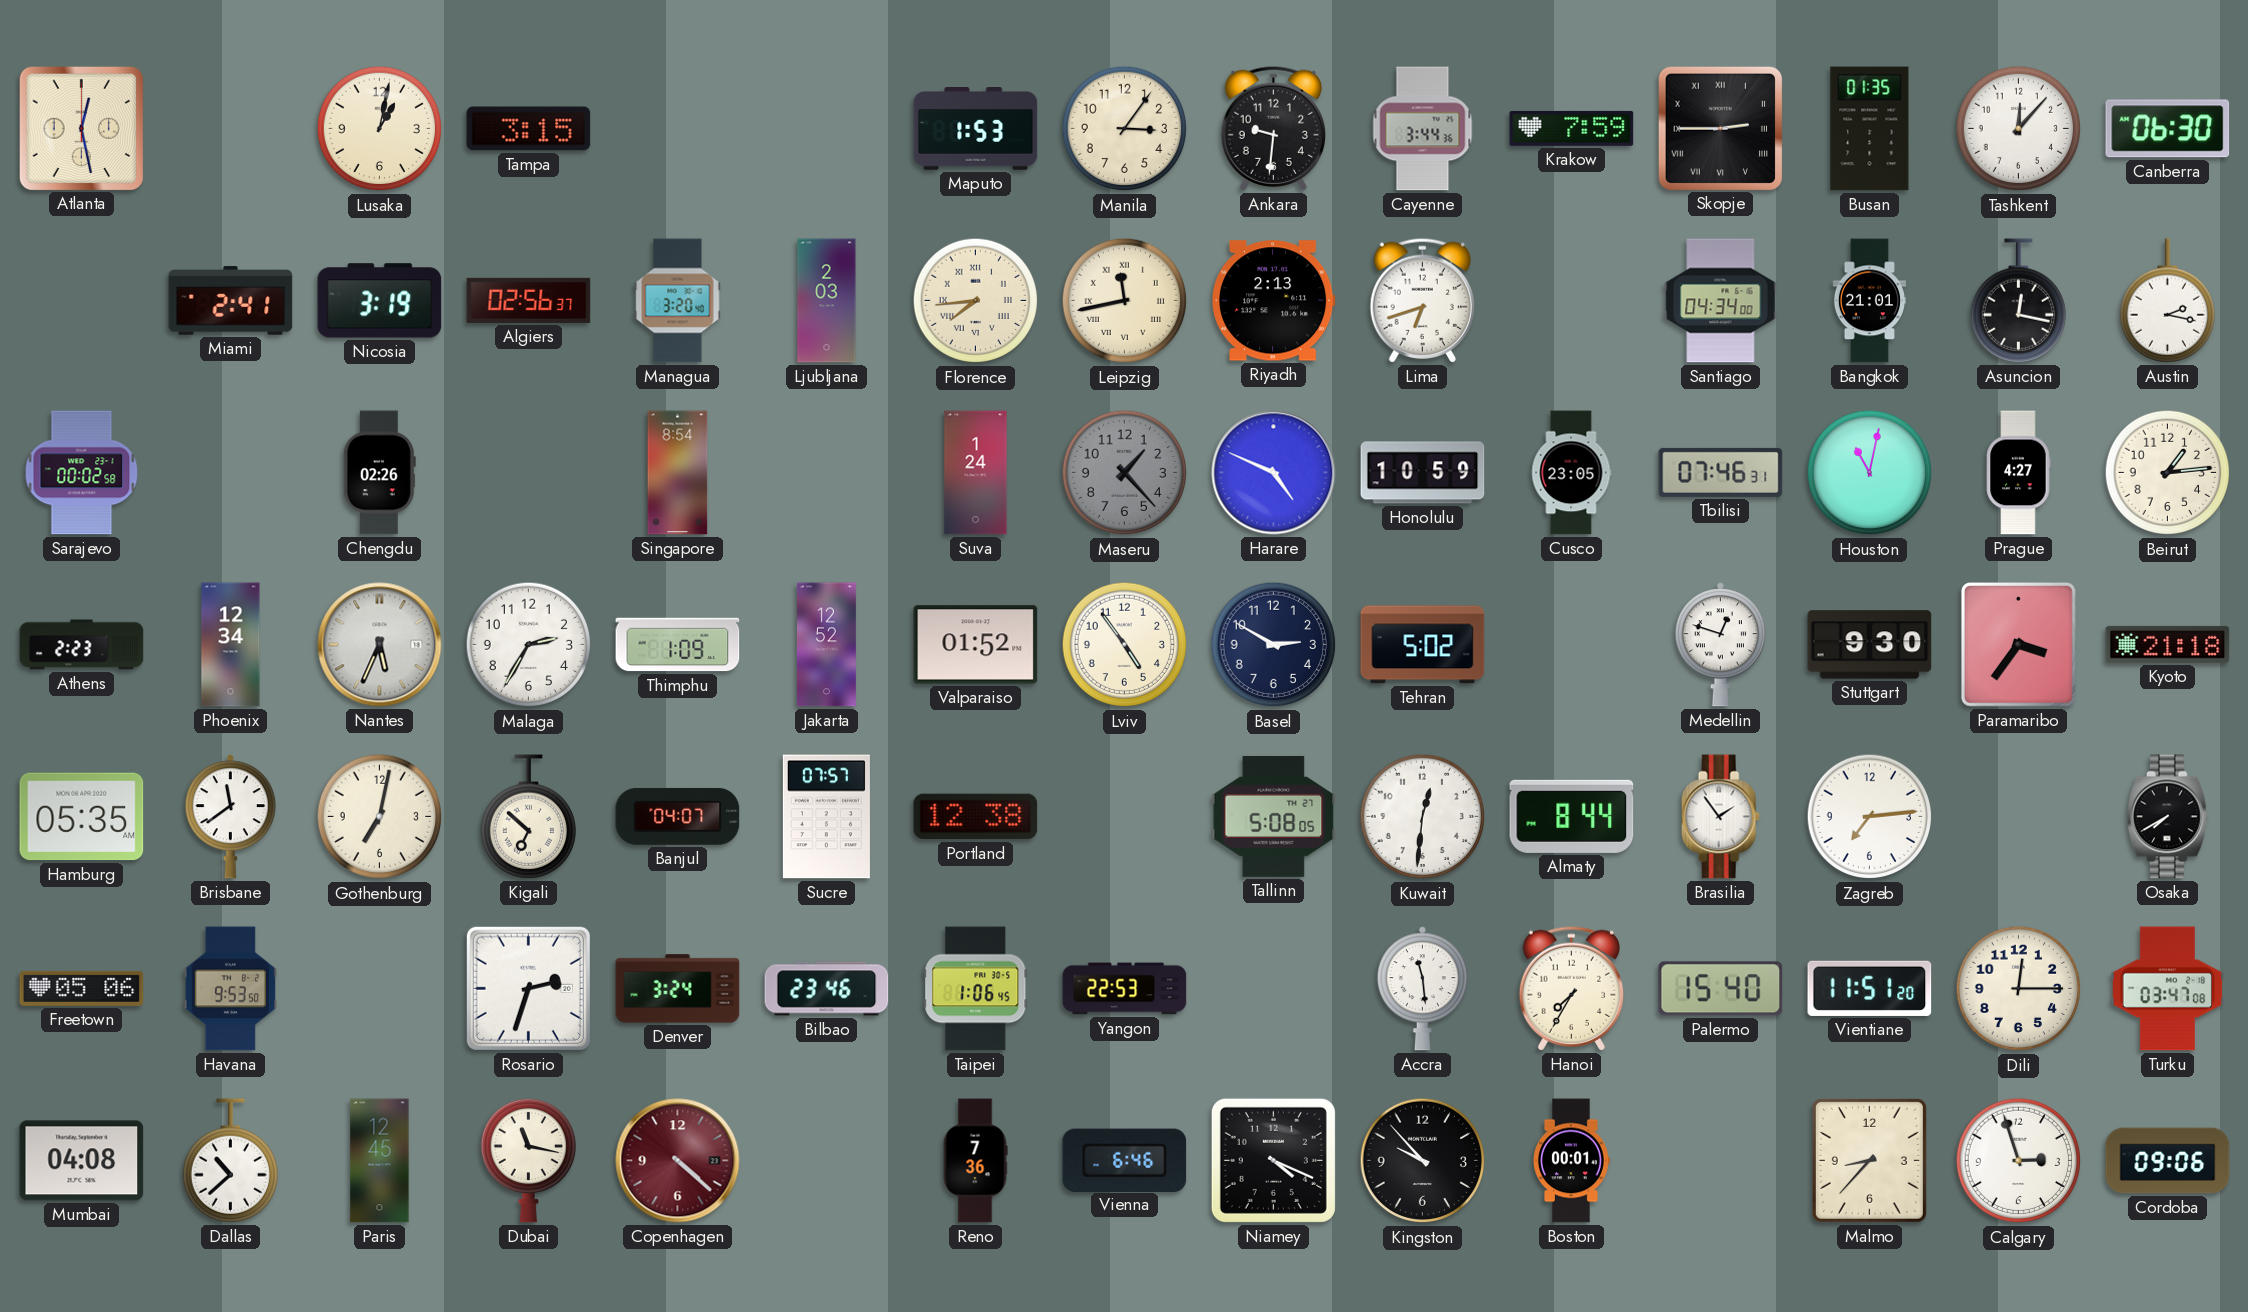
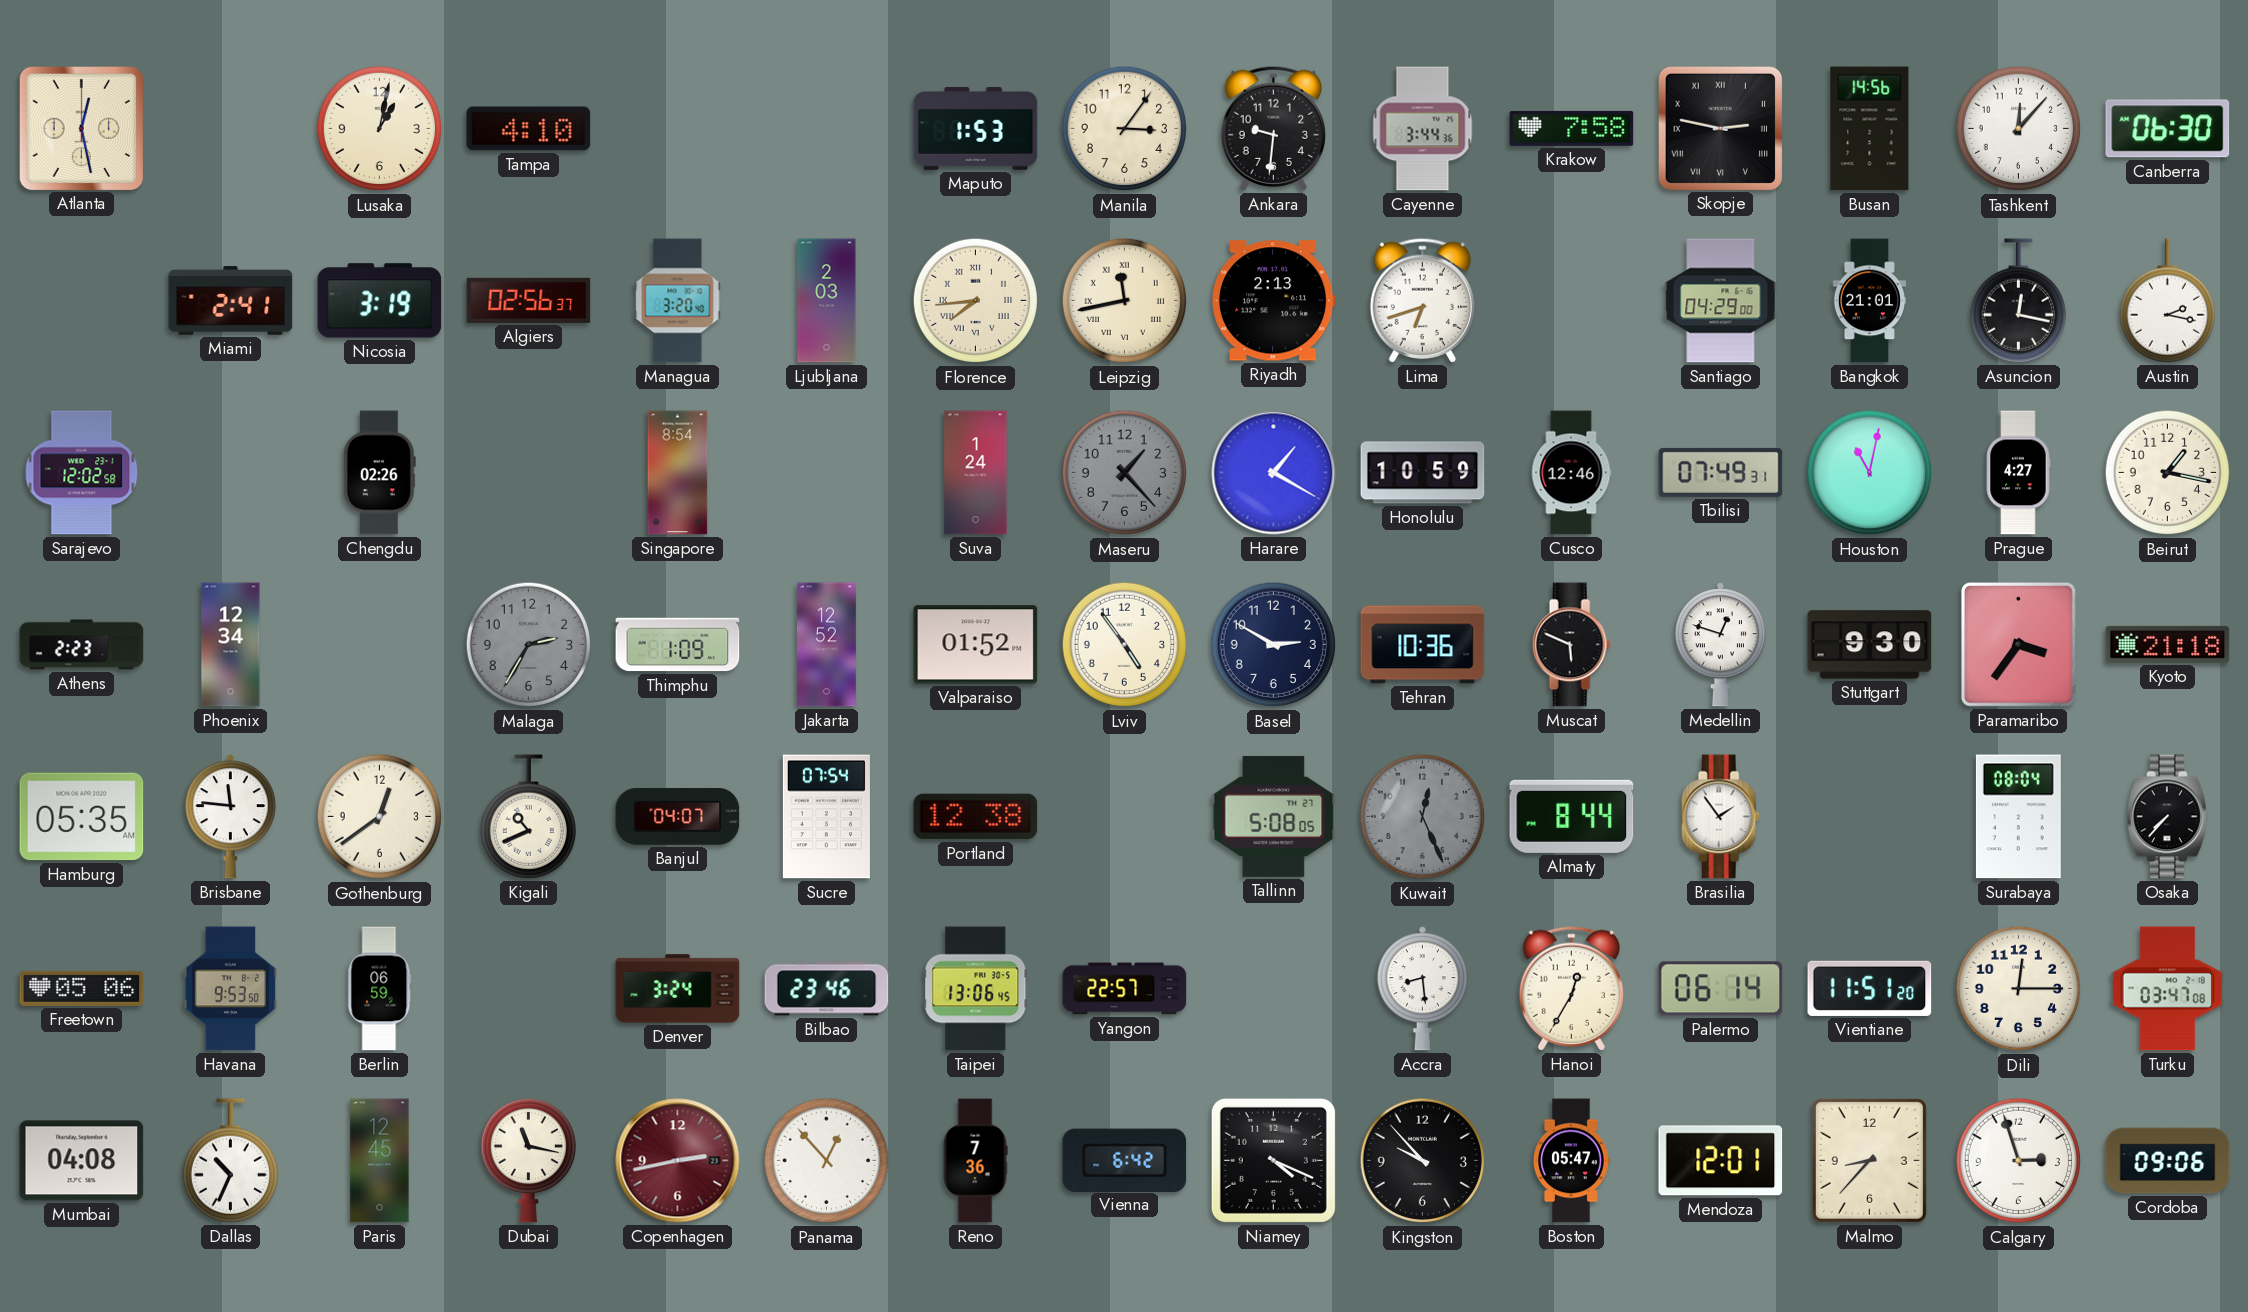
Tampa: 3:15 -> 4:10
Krakow: 7:59 -> 7:58
Skopje: 2:45 -> 2:47
Busan: 01:35 -> 14:56
Santiago: 04:34 -> 04:29
Sarajevo: 00:02 -> 12:02
Harare: 4:49 -> 1:20
Cusco: 23:05 -> 12:46
Tbilisi: 07:46 -> 07:49
Beirut: 1:14 -> 1:17
Nantes: 5:34 -> none
Malaga dial: white -> grey
Tehran: 5:02 -> 10:36
Muscat: none -> 5:49
Brisbane: 11:39 -> 11:46
Gothenburg: 7:02 -> 12:39
Kigali: 6:52 -> 10:41
Sucre: 07:57 -> 07:54
Kuwait: 12:31 -> 12:26
Kuwait dial: white -> grey
Zagreb: 7:14 -> none
Surabaya: none -> 08:04
Osaka: 7:40 -> 7:37
Berlin: none -> 06:59
Rosario: 2:33 -> none
Taipei: 1:06 -> 13:06
Yangon: 22:53 -> 22:57
Accra: 11:29 -> 8:29
Hanoi: 7:35 -> 12:35
Palermo: 15:40 -> 06:14
Dallas: 10:38 -> 10:34
Copenhagen: 4:22 -> 2:43
Panama: none -> 12:53
Vienna: 6:46 -> 6:42
Boston: 00:01 -> 05:47
Mendoza: none -> 12:01
